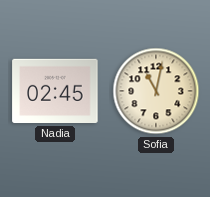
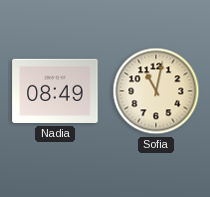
Nadia: 02:45 -> 08:49
